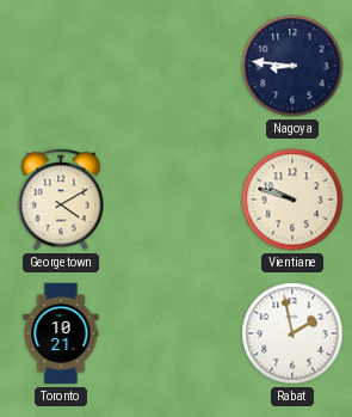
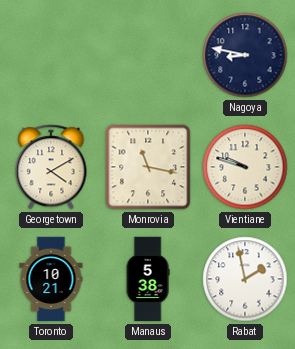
Nagoya: 8:46 -> 8:47
Monrovia: none -> 11:17
Manaus: none -> 5:38
